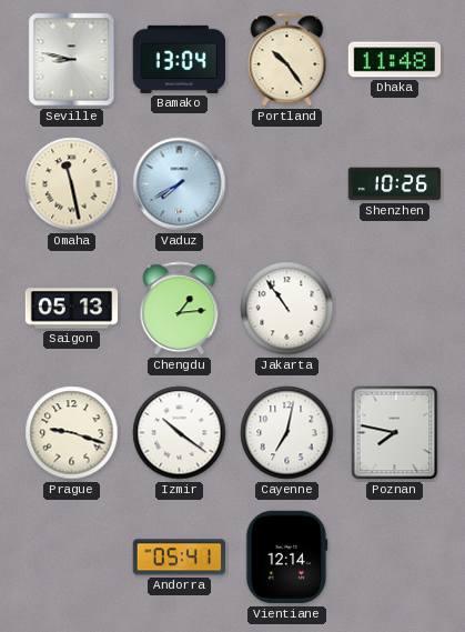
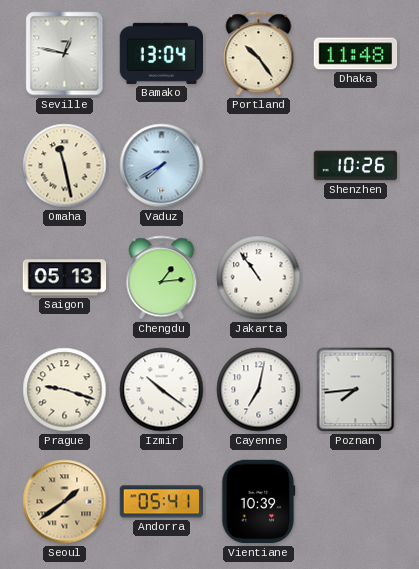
Seville: 8:47 -> 12:47
Poznan: 7:47 -> 7:44
Seoul: none -> 1:39
Vientiane: 12:14 -> 10:39
